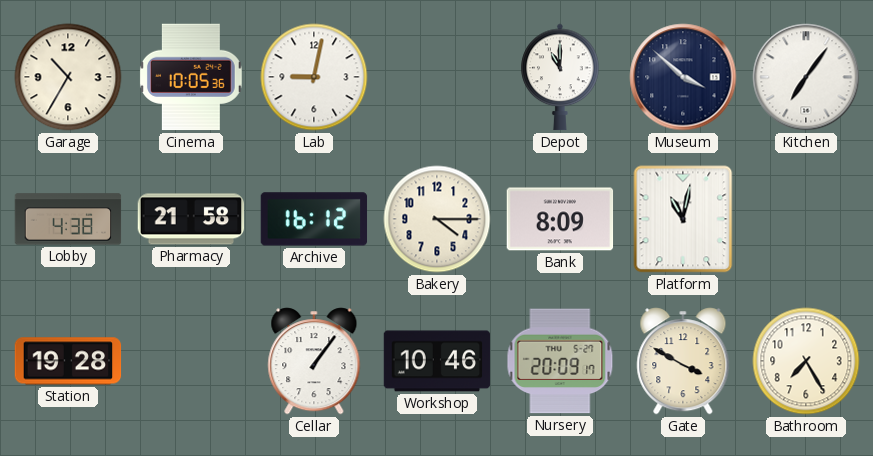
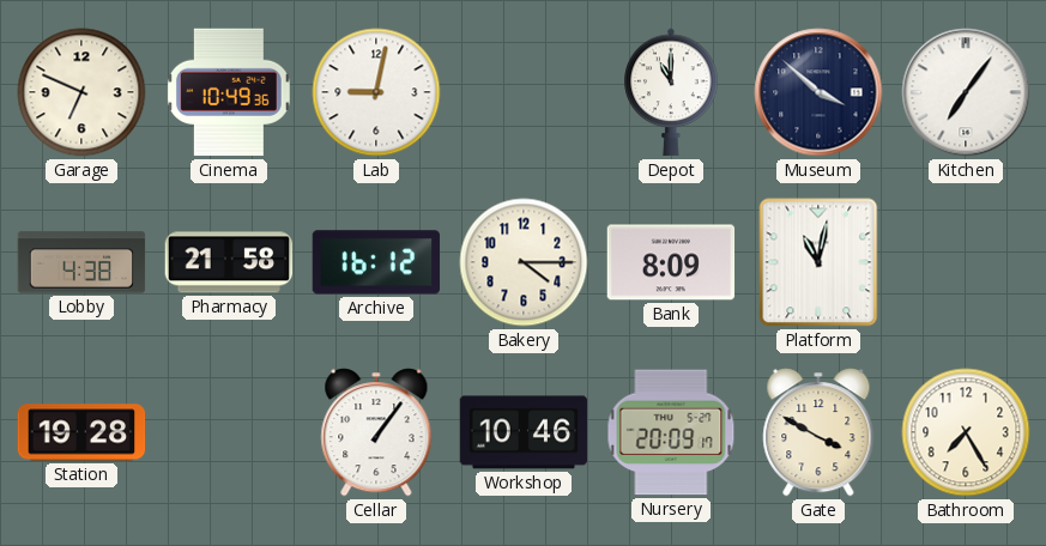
Garage: 10:35 -> 6:49
Cinema: 10:05 -> 10:49
